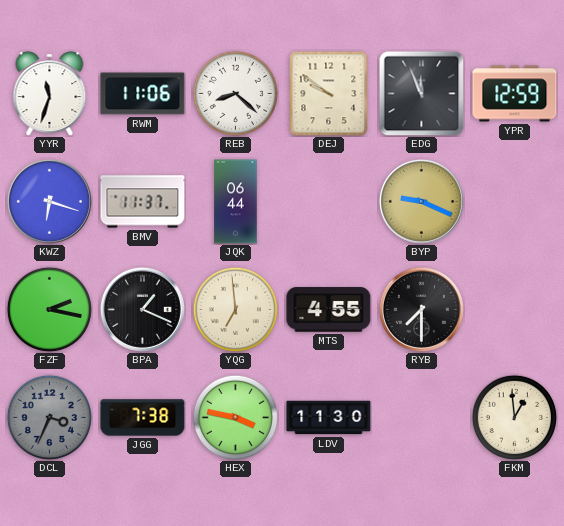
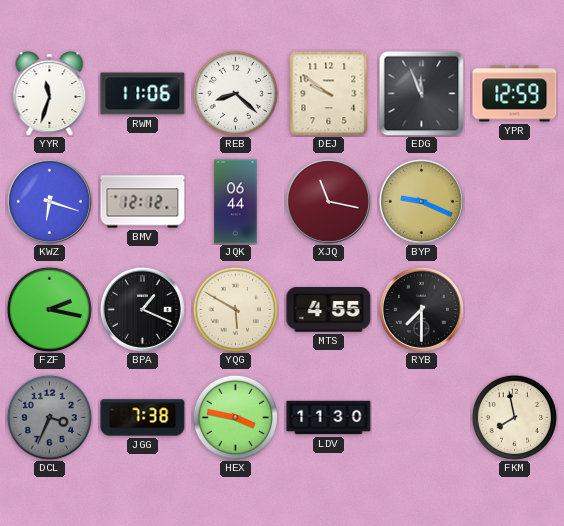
BMV: 11:37 -> 12:12
XJQ: none -> 11:17
YQG: 6:59 -> 5:50
FKM: 12:59 -> 7:58
